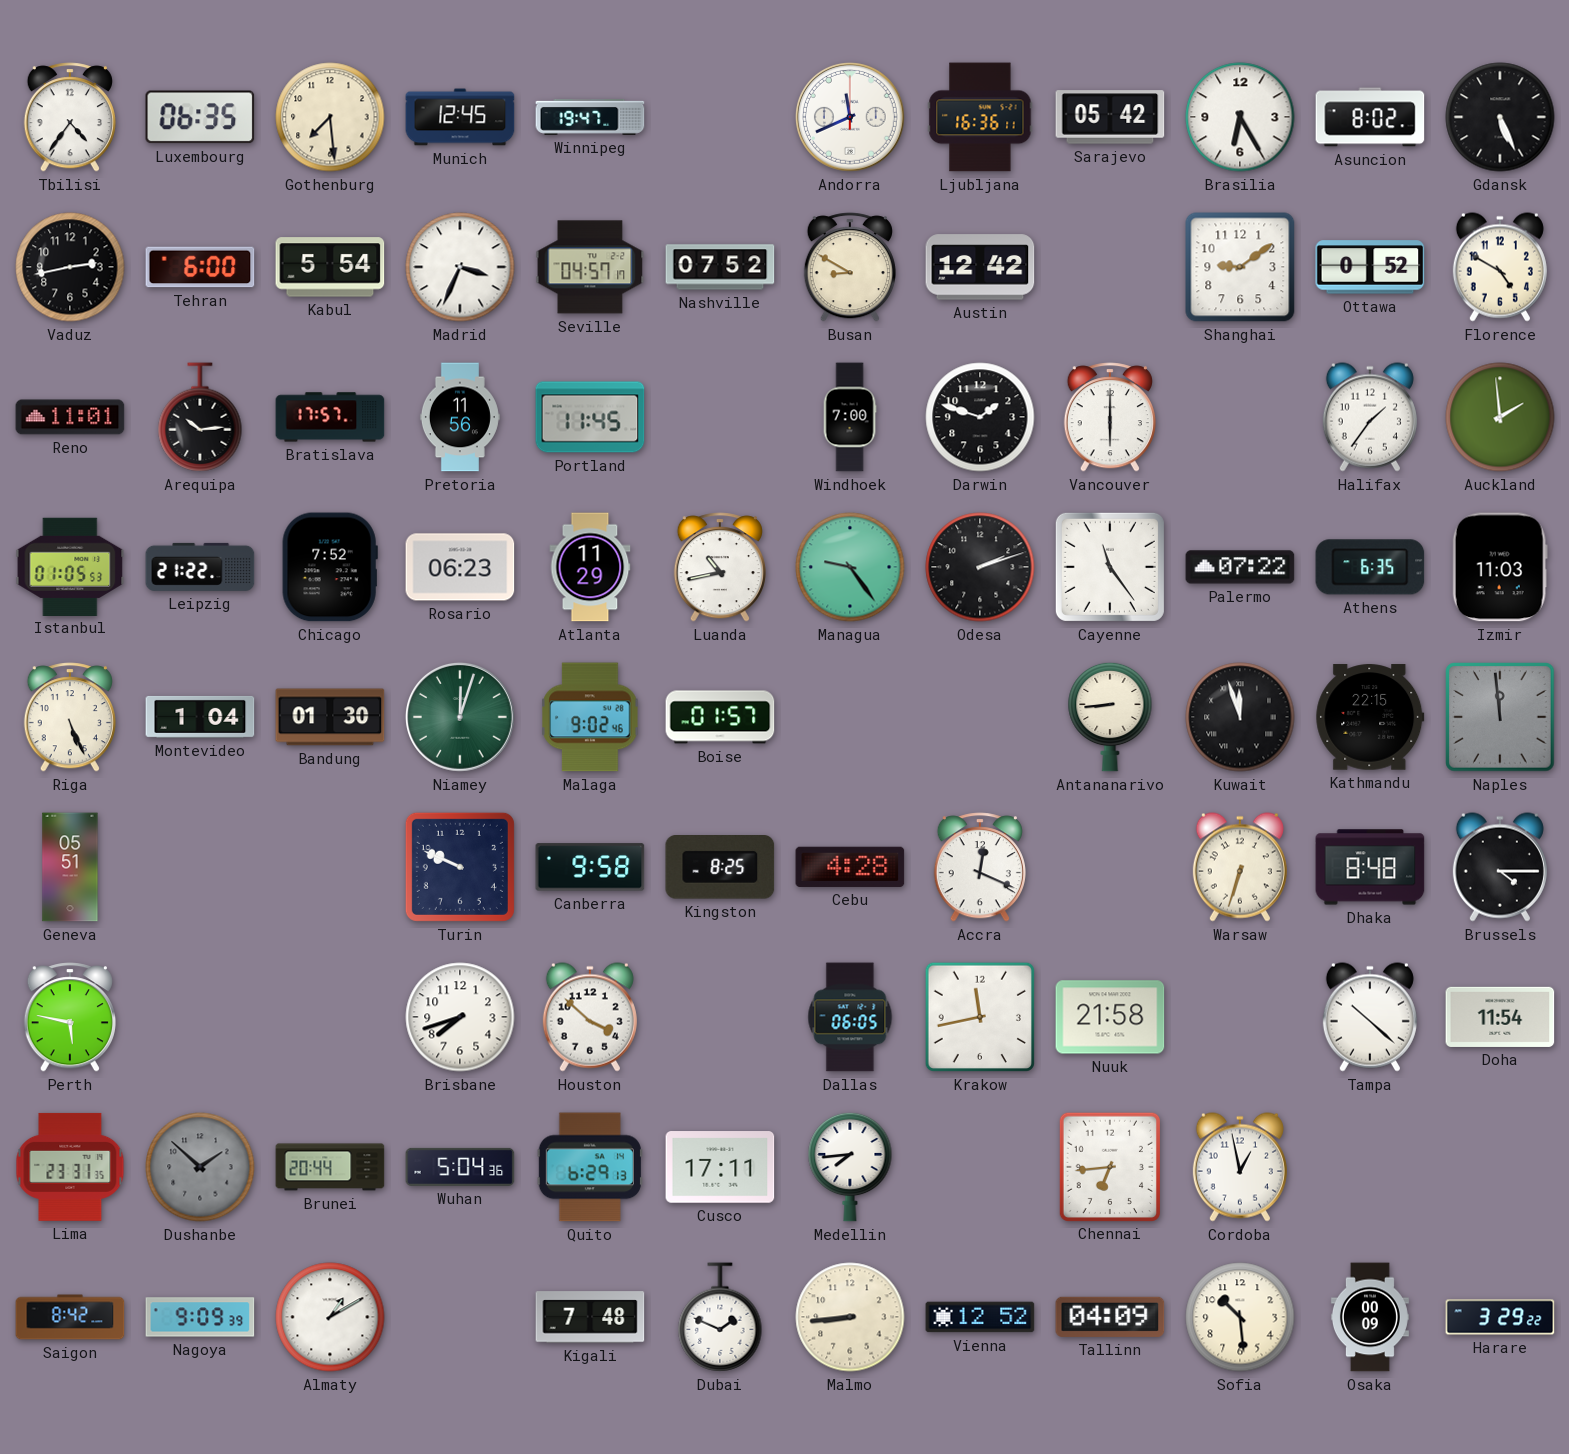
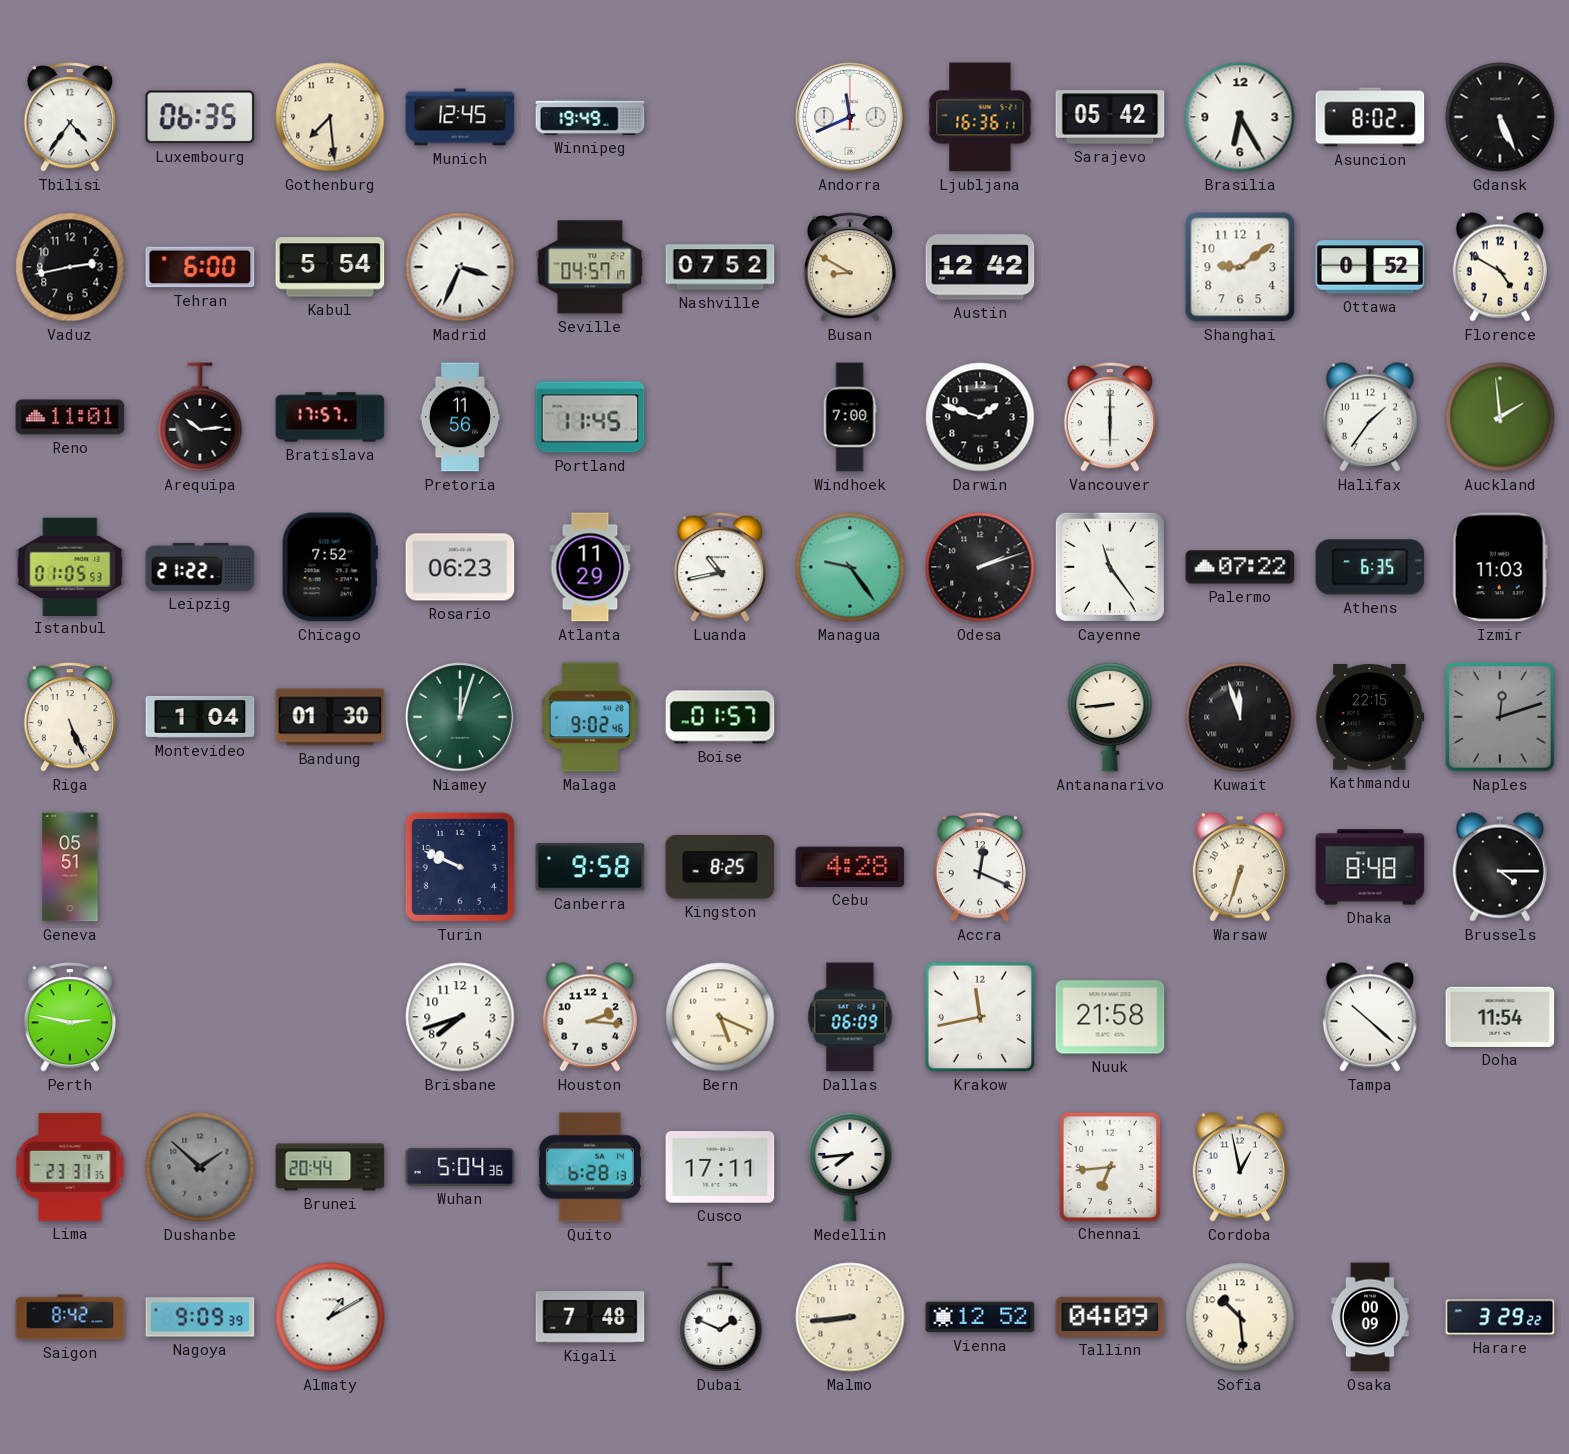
Winnipeg: 19:47 -> 19:49
Naples: 11:59 -> 12:12
Perth: 5:47 -> 2:47
Houston: 3:52 -> 2:16
Bern: none -> 5:19
Dallas: 06:05 -> 06:09
Quito: 6:29 -> 6:28
